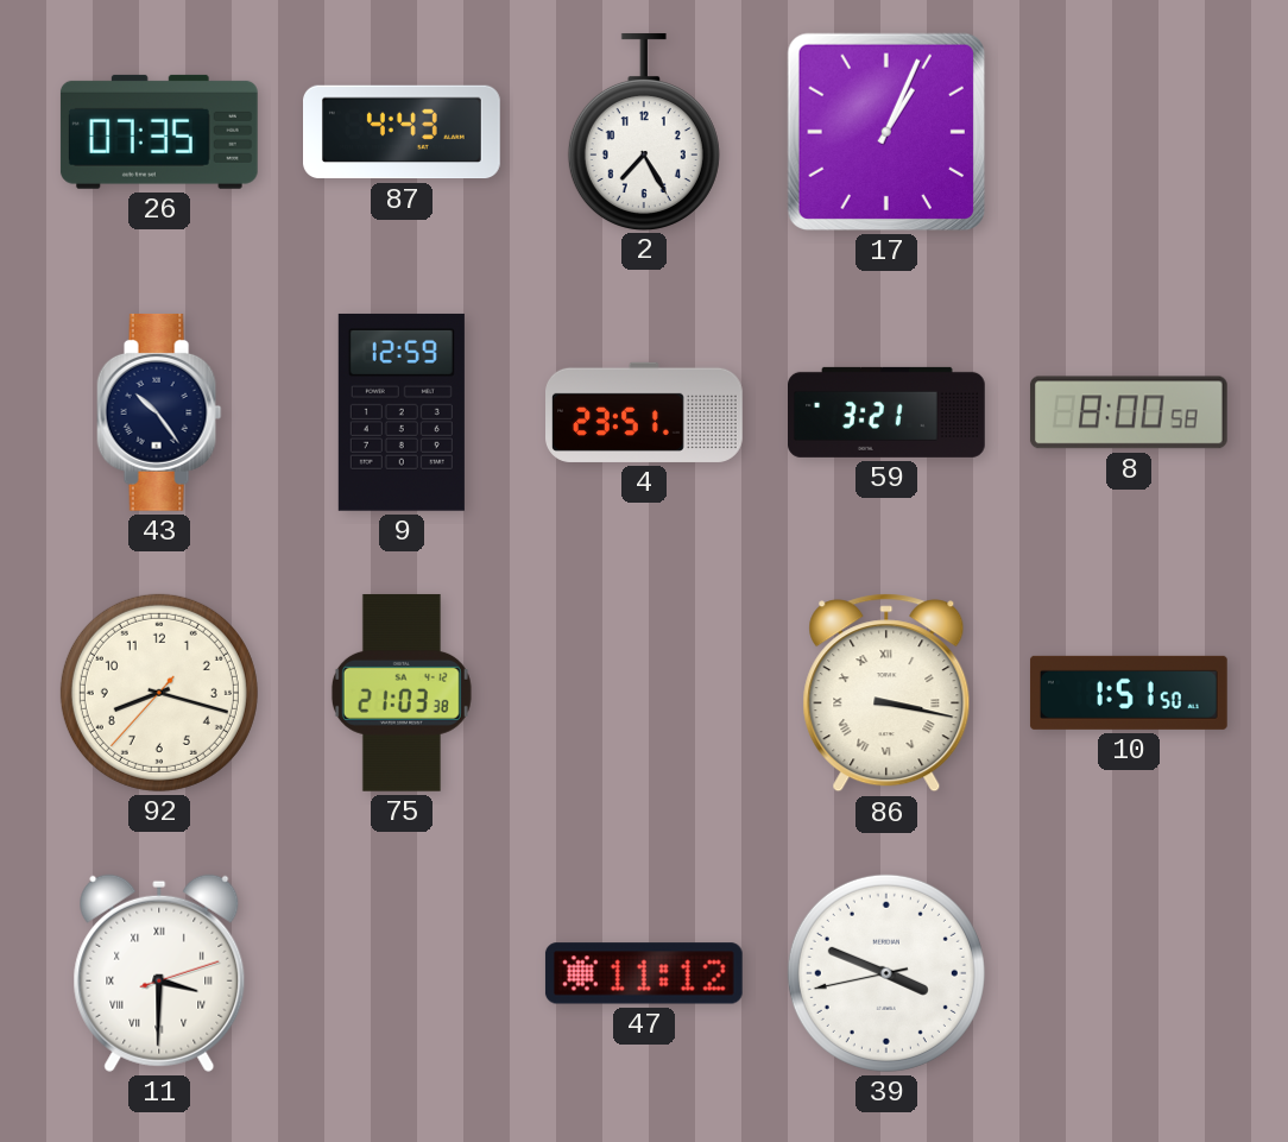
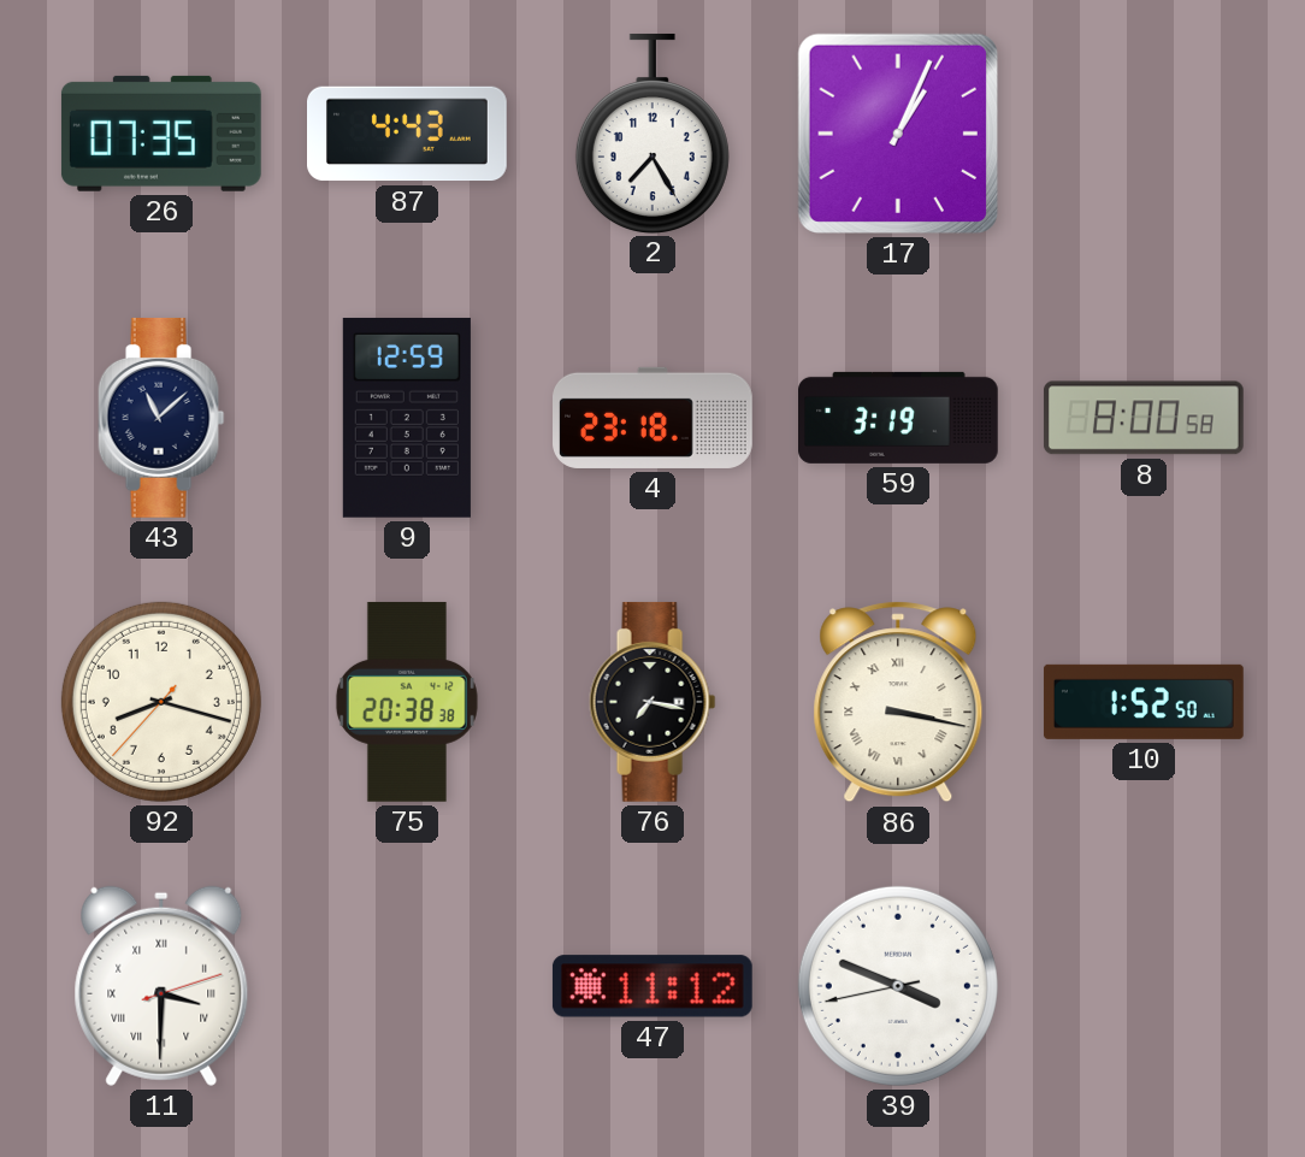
43: 10:24 -> 11:08
4: 23:51 -> 23:18
59: 3:21 -> 3:19
75: 21:03 -> 20:38
76: none -> 7:17
10: 1:51 -> 1:52
